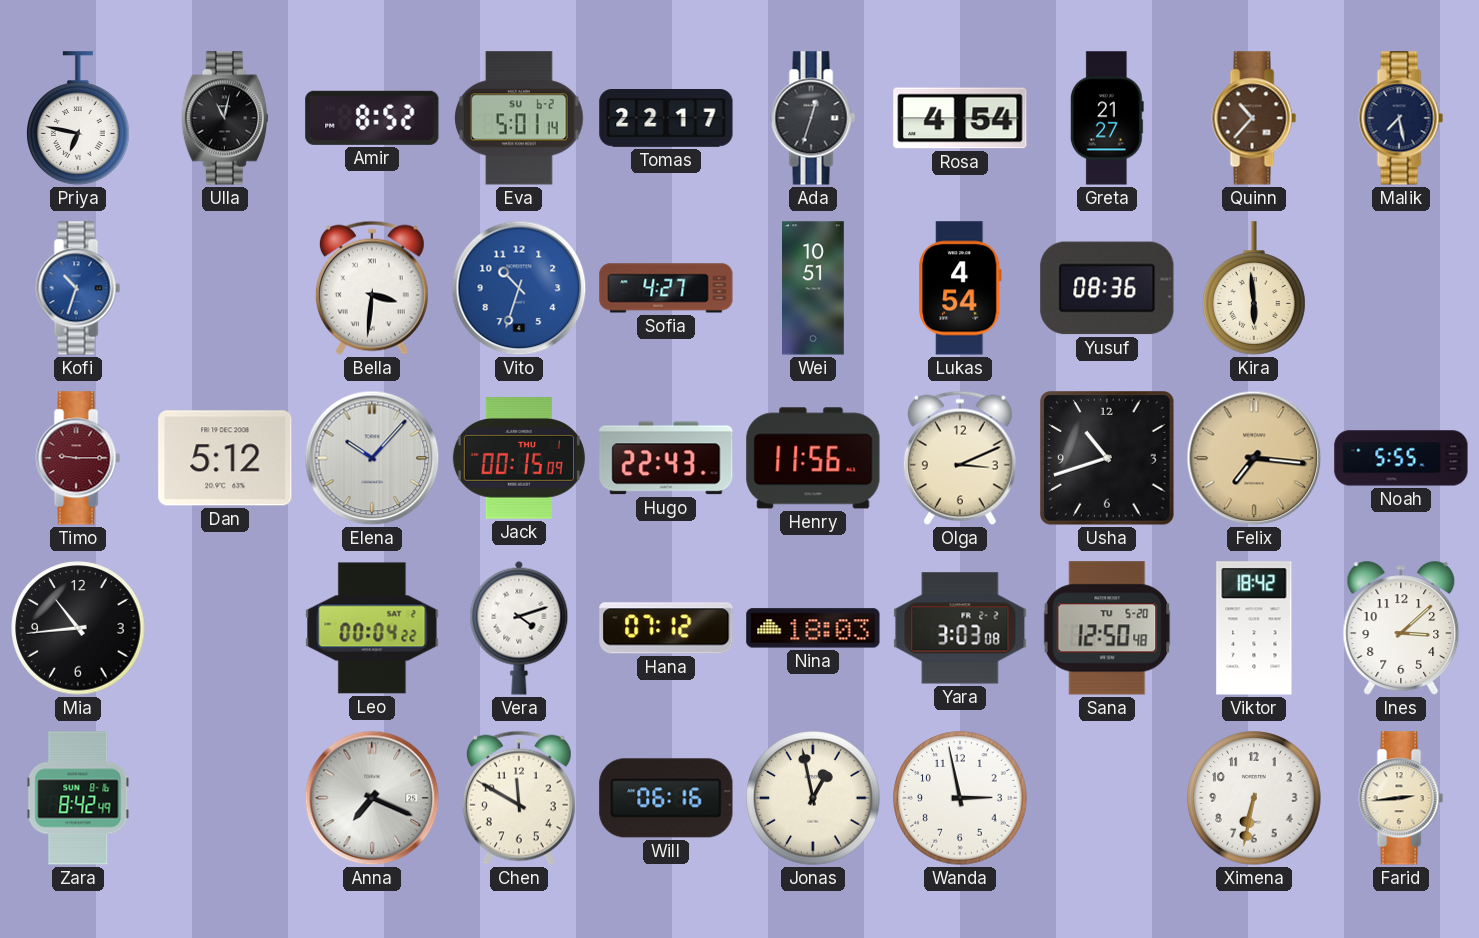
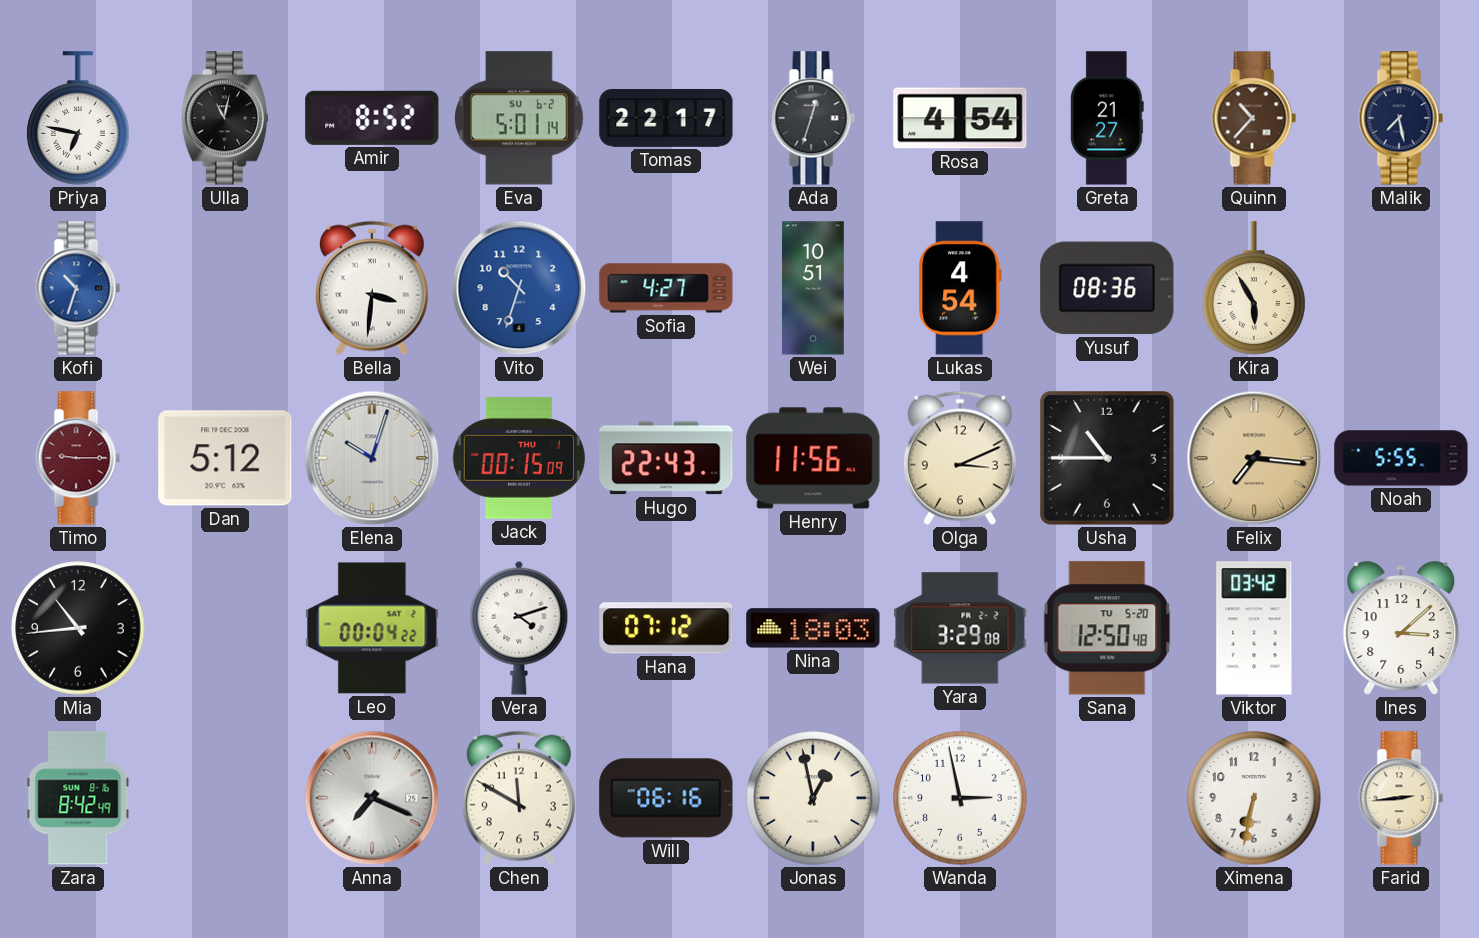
Kira: 5:59 -> 5:55
Elena: 10:07 -> 10:03
Usha: 10:42 -> 10:45
Yara: 3:03 -> 3:29
Viktor: 18:42 -> 03:42
